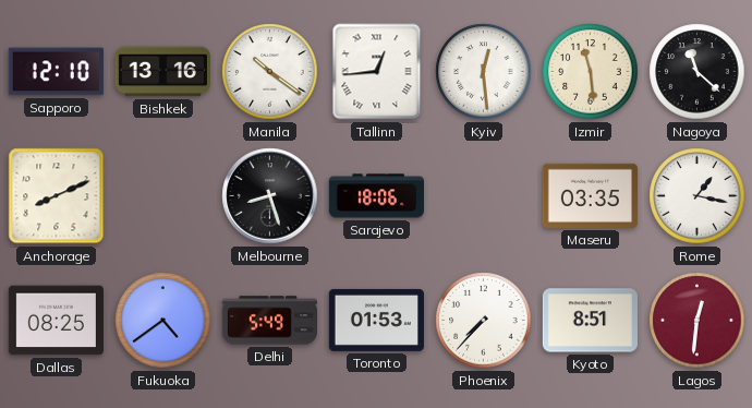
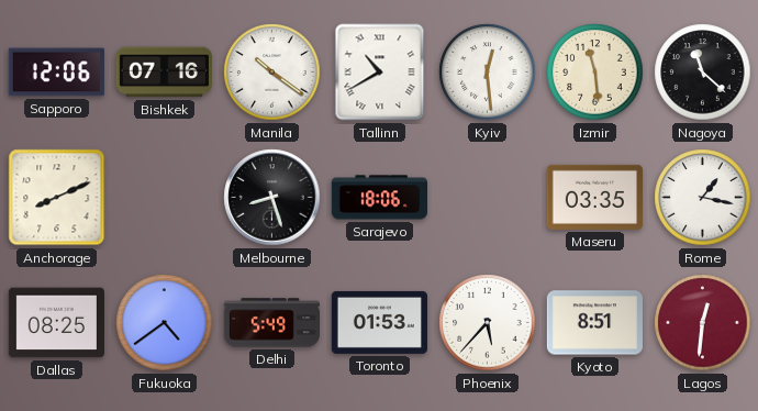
Sapporo: 12:10 -> 12:06
Bishkek: 13:16 -> 07:16
Tallinn: 12:44 -> 10:40
Phoenix: 7:37 -> 5:37
